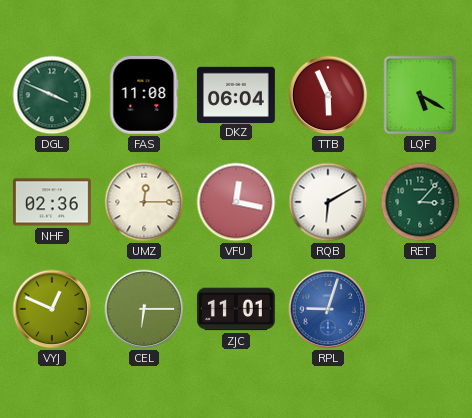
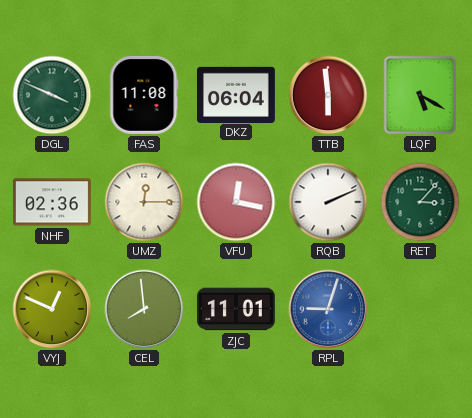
TTB: 5:56 -> 5:59
RQB: 6:10 -> 2:11
CEL: 6:15 -> 7:59
